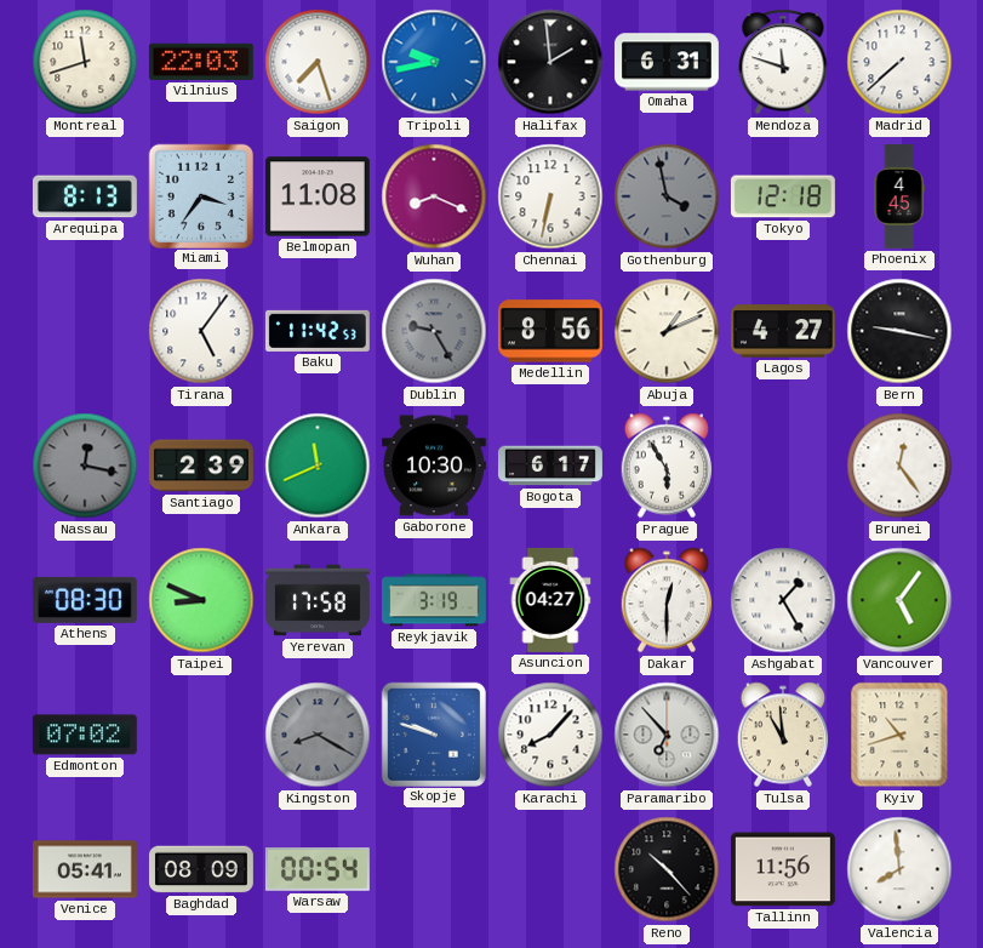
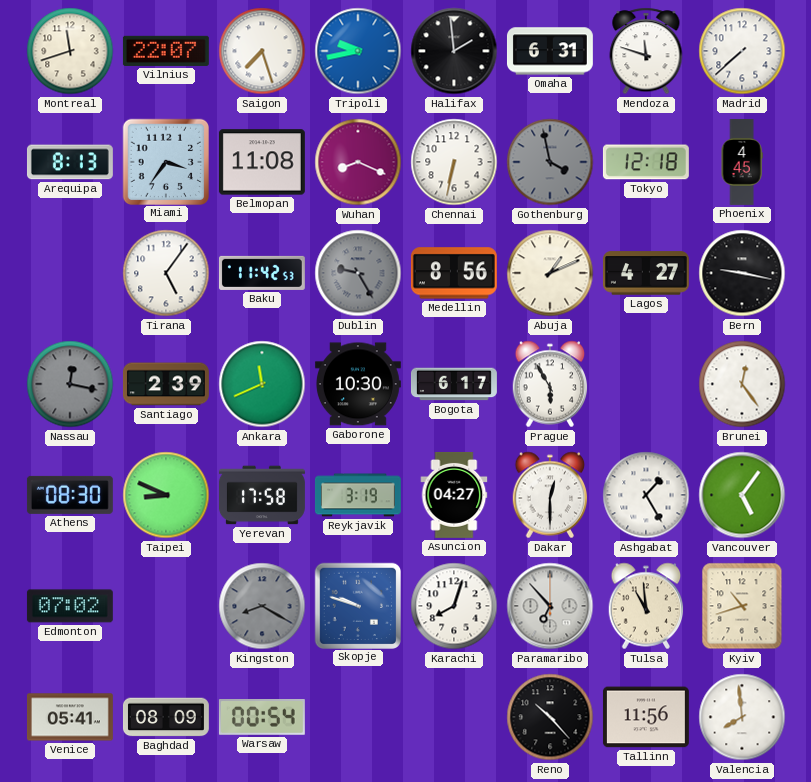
Vilnius: 22:03 -> 22:07
Karachi: 8:07 -> 8:03
